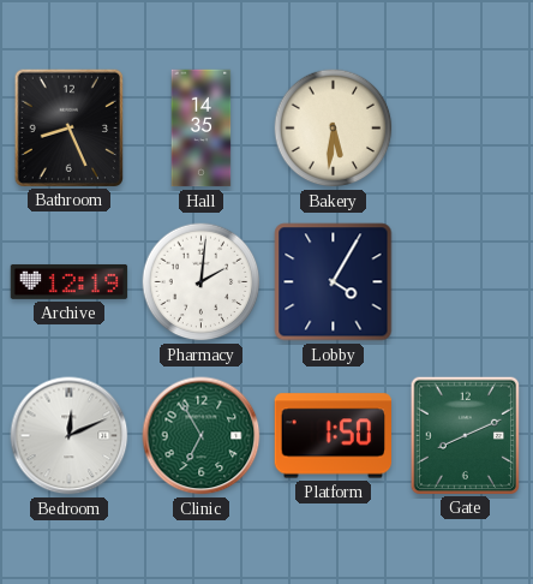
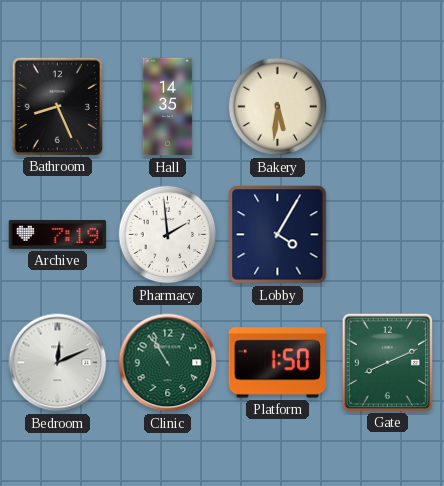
Archive: 12:19 -> 7:19
Pharmacy: 2:01 -> 1:59
Clinic: 6:55 -> 10:55
